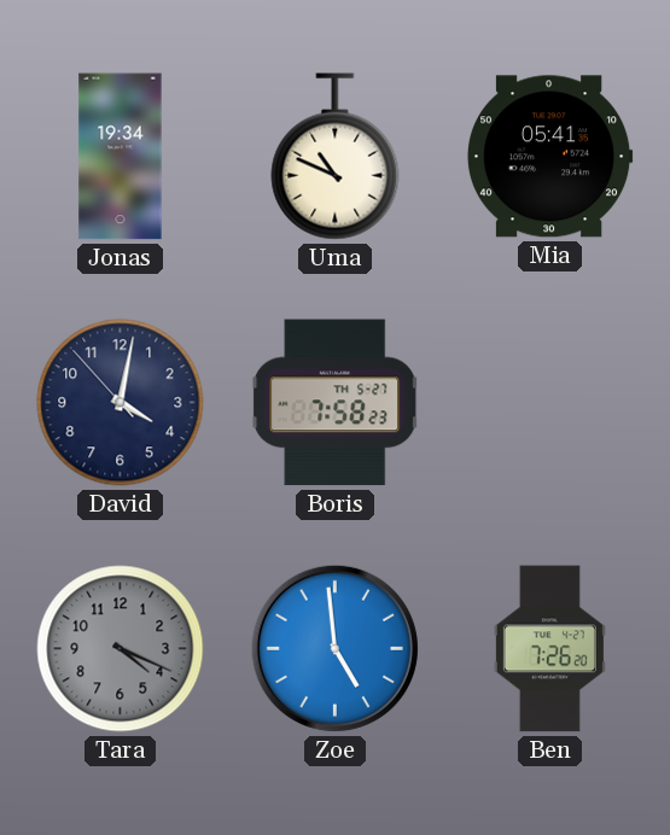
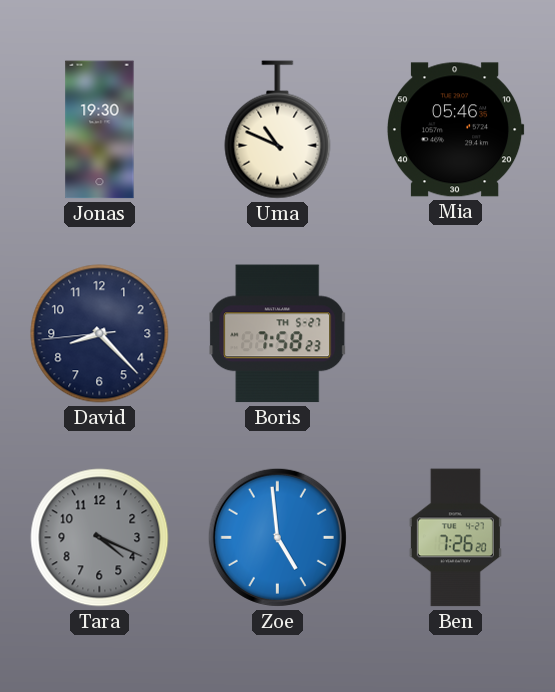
Jonas: 19:34 -> 19:30
Mia: 05:41 -> 05:46
David: 4:01 -> 8:22
